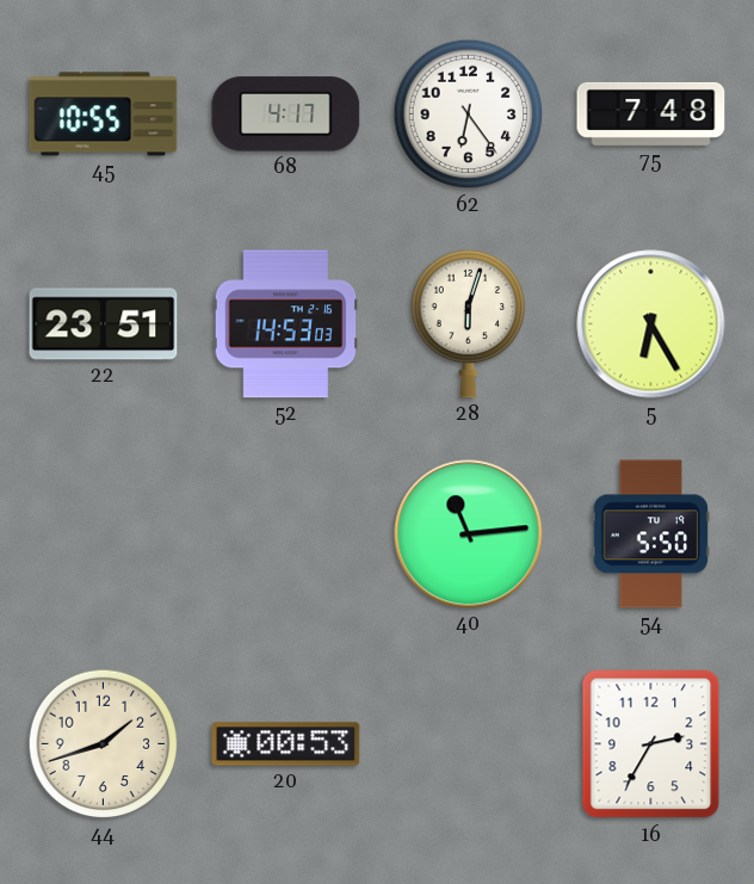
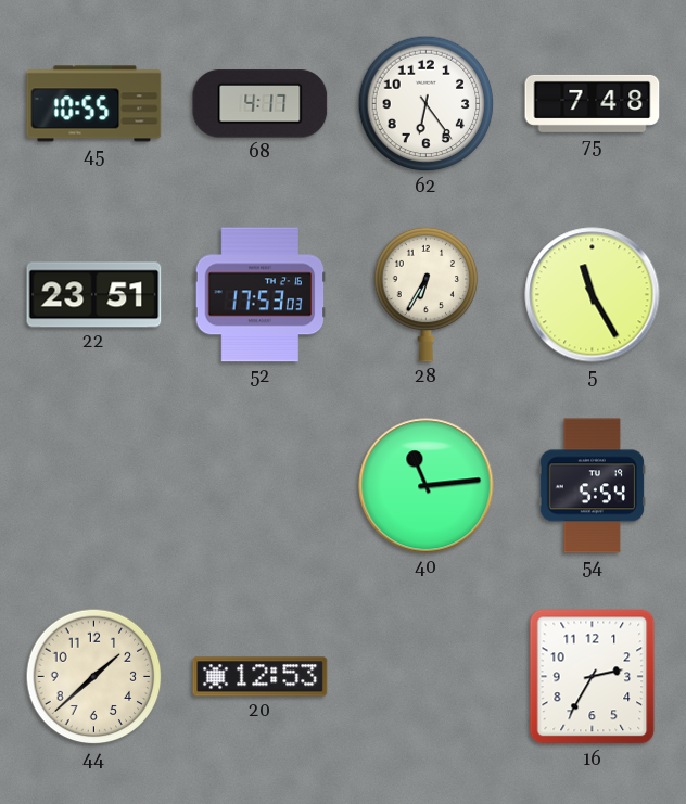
52: 14:53 -> 17:53
28: 6:03 -> 6:35
5: 6:25 -> 11:25
54: 5:50 -> 5:54
44: 1:42 -> 1:38
20: 00:53 -> 12:53
